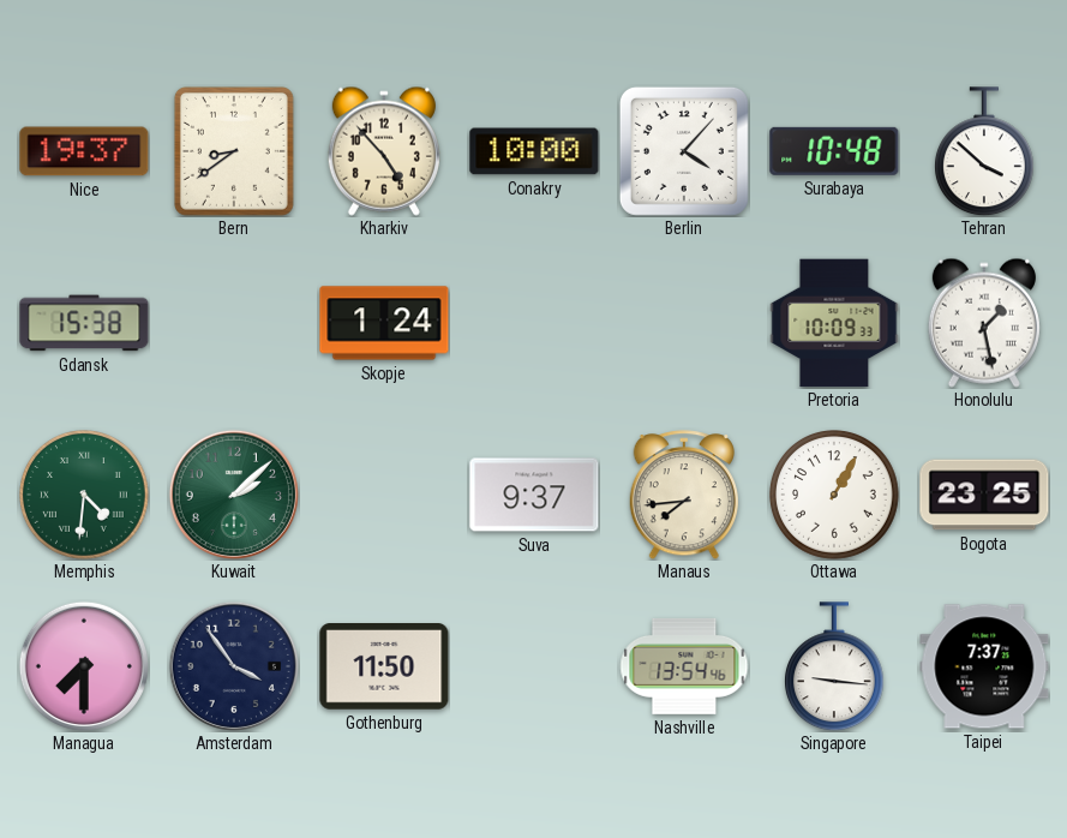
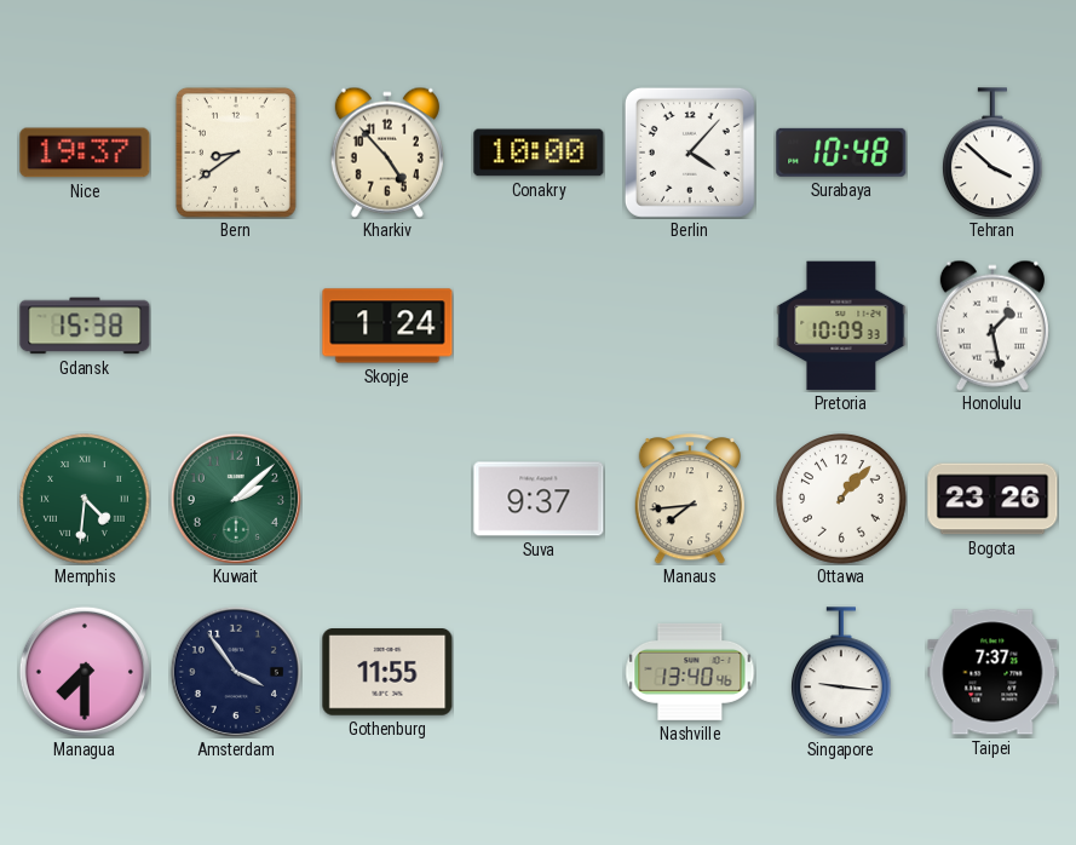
Ottawa: 1:05 -> 1:07
Bogota: 23:25 -> 23:26
Gothenburg: 11:50 -> 11:55
Nashville: 13:54 -> 13:40
